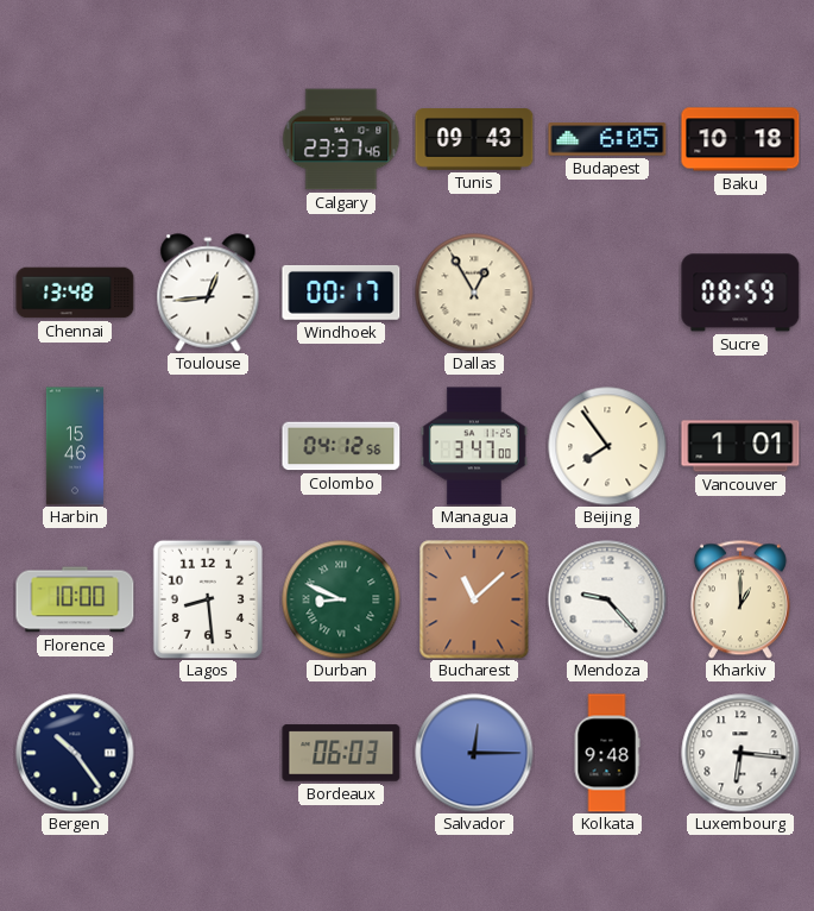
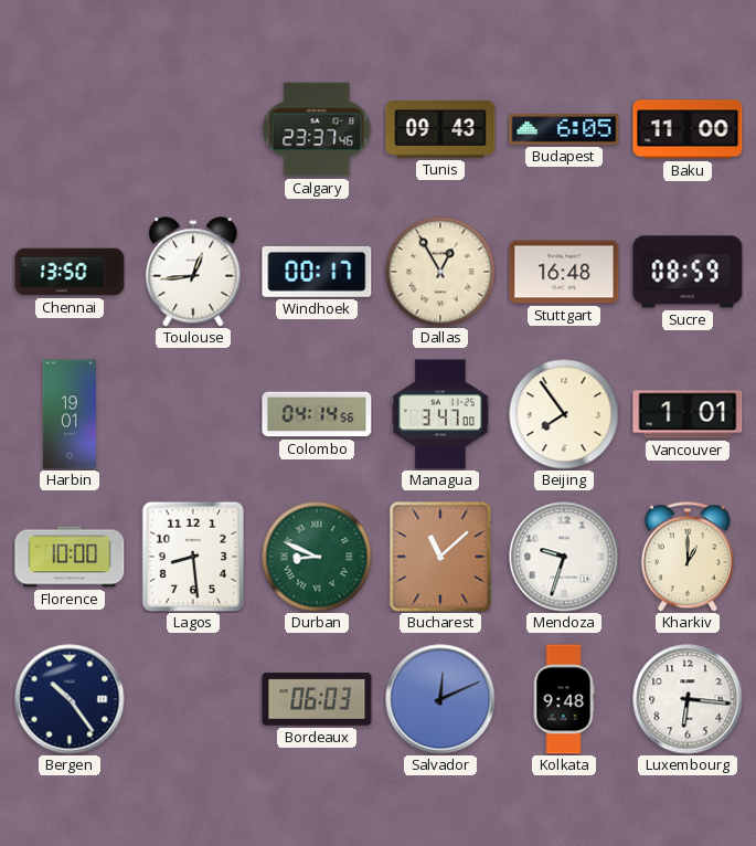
Baku: 10:18 -> 11:00
Chennai: 13:48 -> 13:50
Stuttgart: none -> 16:48
Harbin: 15:46 -> 19:01
Colombo: 04:12 -> 04:14
Mendoza: 9:23 -> 9:33
Salvador: 12:15 -> 12:11
